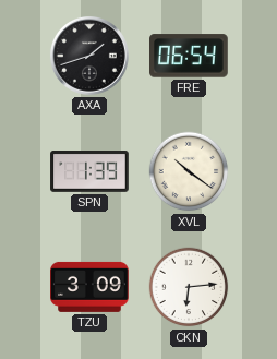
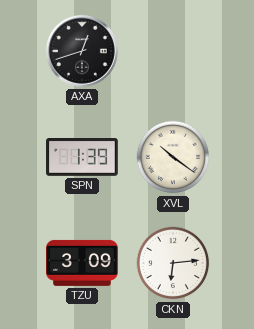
AXA: 1:42 -> 12:42
FRE: 06:54 -> none
